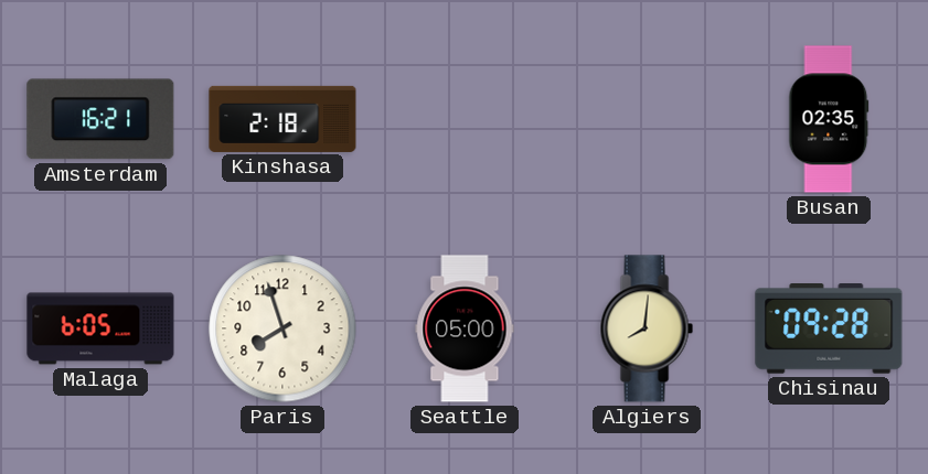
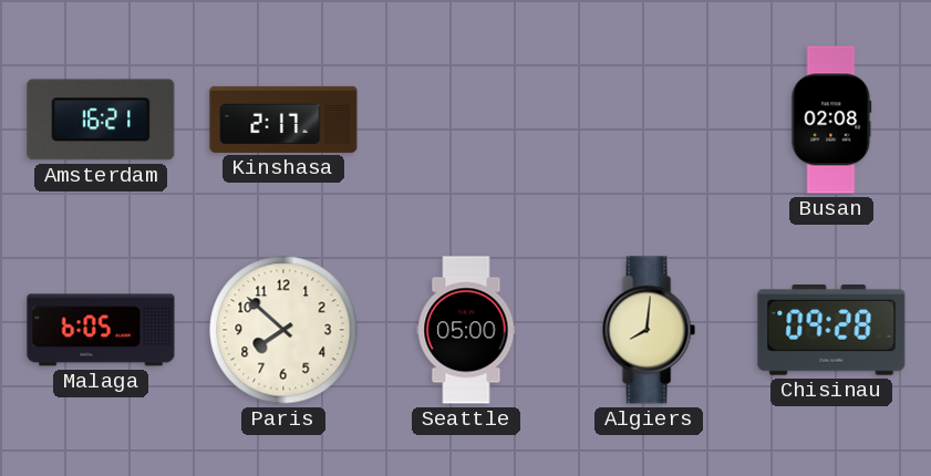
Kinshasa: 2:18 -> 2:17
Busan: 02:35 -> 02:08
Paris: 7:57 -> 7:52
